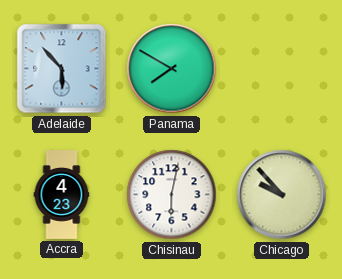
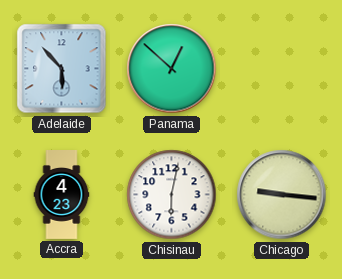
Panama: 7:50 -> 12:52
Chicago: 9:53 -> 9:16
